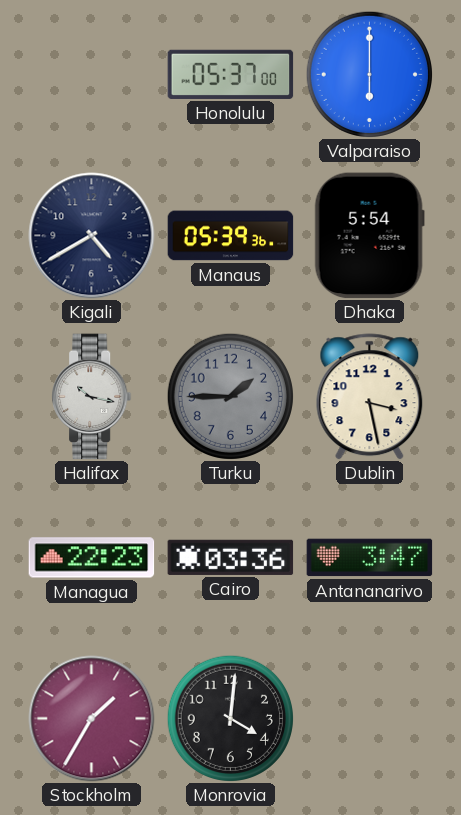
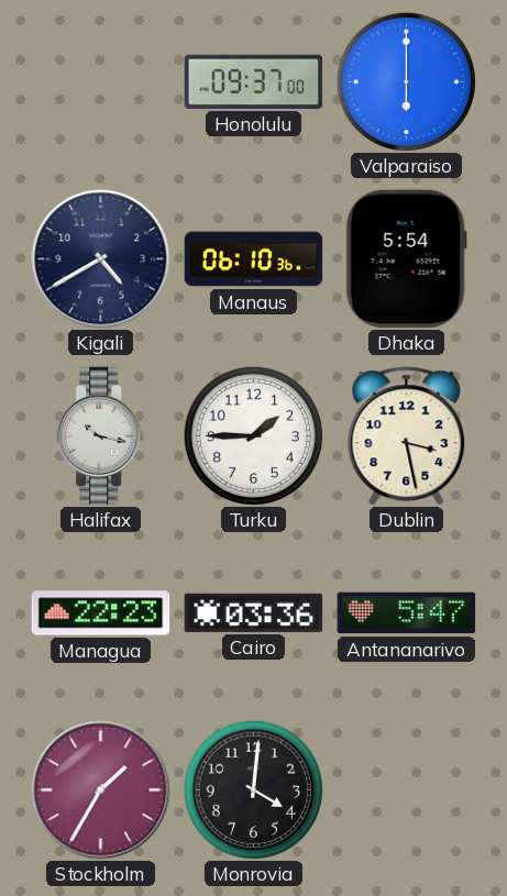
Honolulu: 05:37 -> 09:37
Manaus: 05:39 -> 06:10
Turku dial: grey -> white
Antananarivo: 3:47 -> 5:47
